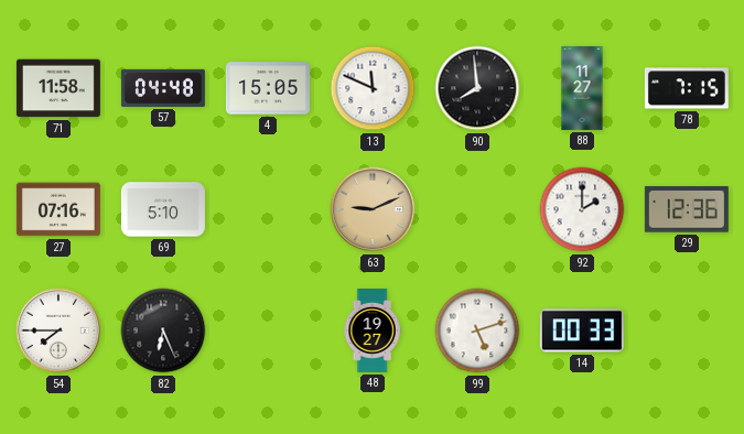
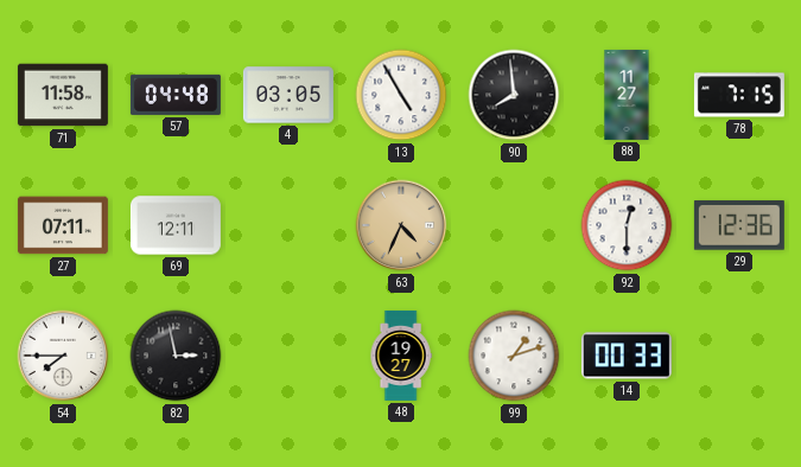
4: 15:05 -> 03:05
13: 11:49 -> 4:55
27: 07:16 -> 07:11
69: 5:10 -> 12:11
63: 9:11 -> 4:34
92: 2:00 -> 12:30
82: 6:26 -> 2:58
99: 5:12 -> 1:12
